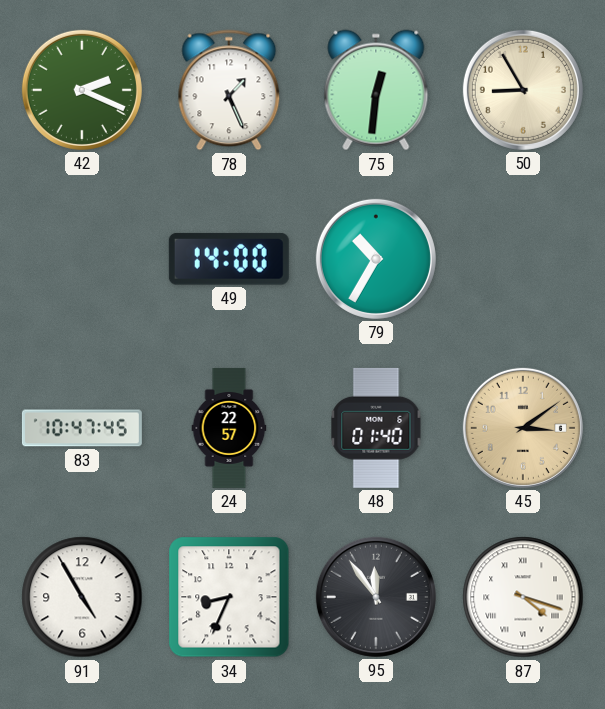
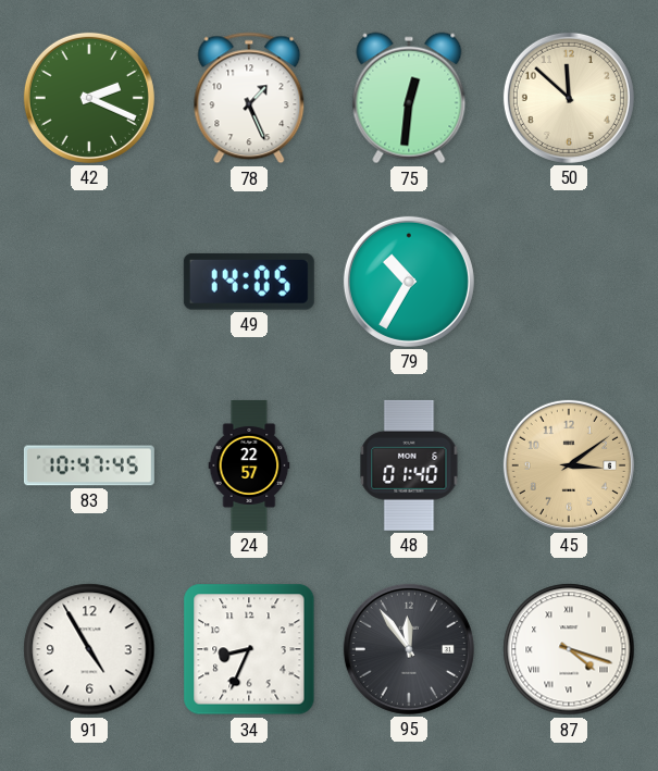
50: 8:55 -> 11:52
49: 14:00 -> 14:05
